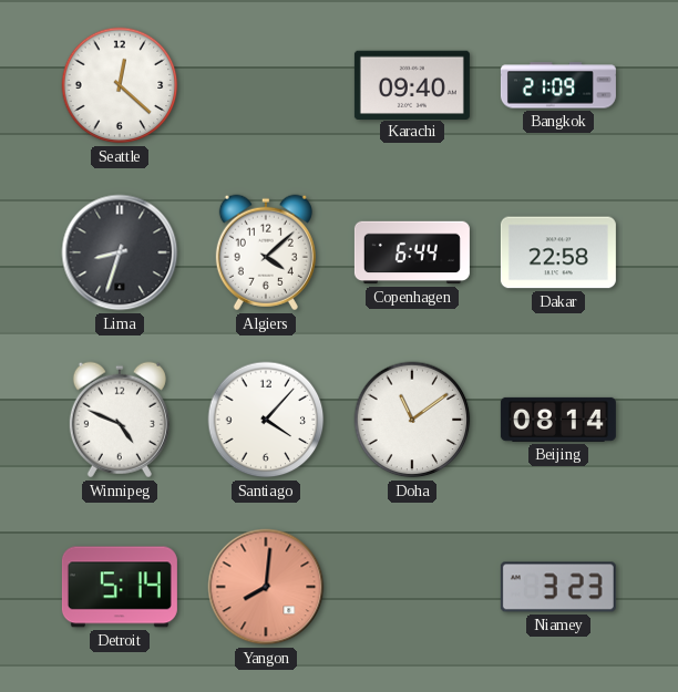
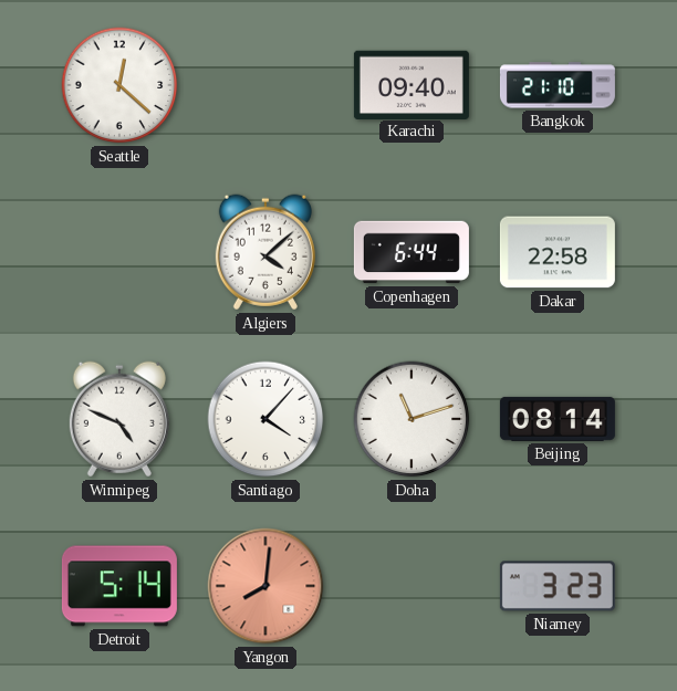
Bangkok: 21:09 -> 21:10
Lima: 8:33 -> none
Doha: 11:09 -> 11:12
